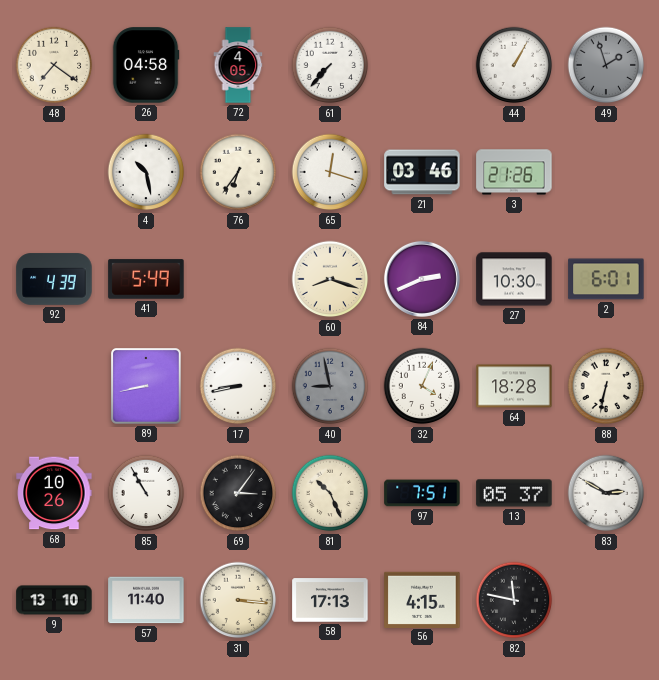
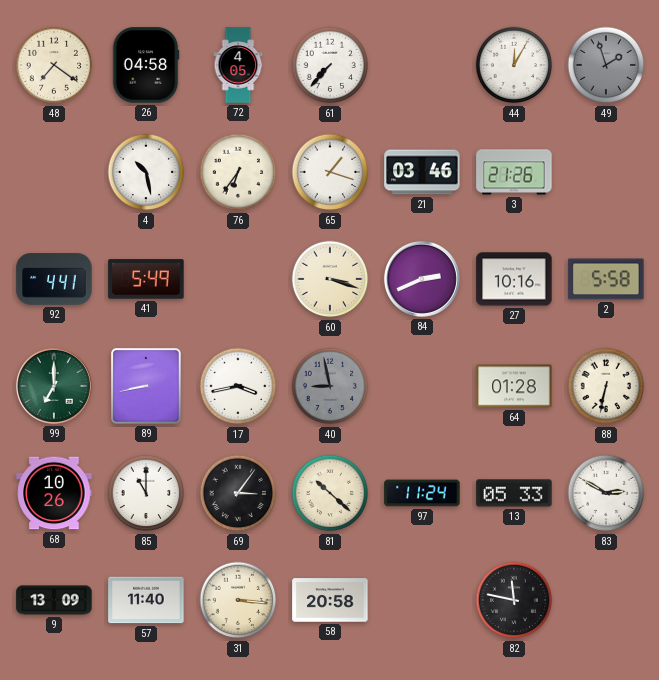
44: 1:05 -> 12:05
65: 12:18 -> 1:18
92: 4:39 -> 4:41
60: 8:18 -> 3:18
27: 10:30 -> 10:16
2: 6:01 -> 5:58
99: none -> 7:00
17: 8:43 -> 3:43
32: 4:04 -> none
64: 18:28 -> 01:28
85: 10:55 -> 11:00
81: 10:26 -> 10:22
97: 7:51 -> 11:24
13: 05:37 -> 05:33
9: 13:10 -> 13:09
58: 17:13 -> 20:58
56: 4:15 -> none
